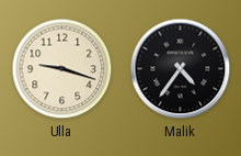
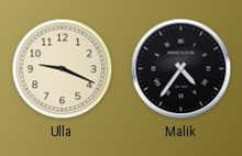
Ulla: 9:18 -> 9:19
